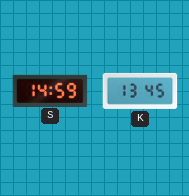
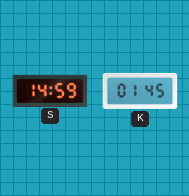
K: 13:45 -> 01:45
